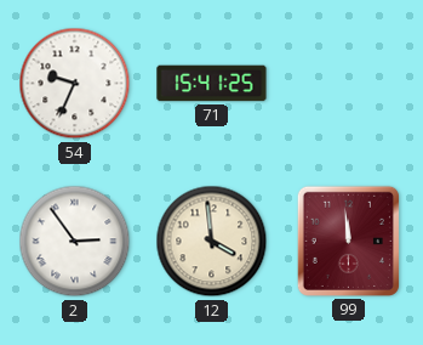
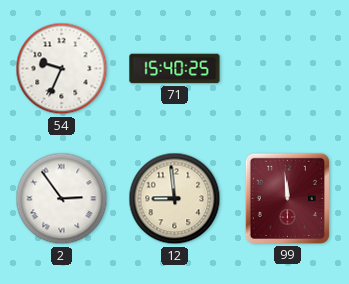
71: 15:41 -> 15:40
12: 3:59 -> 8:59
